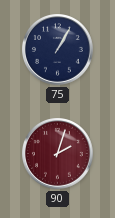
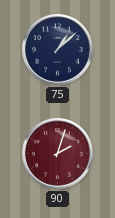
75: 1:05 -> 1:08
